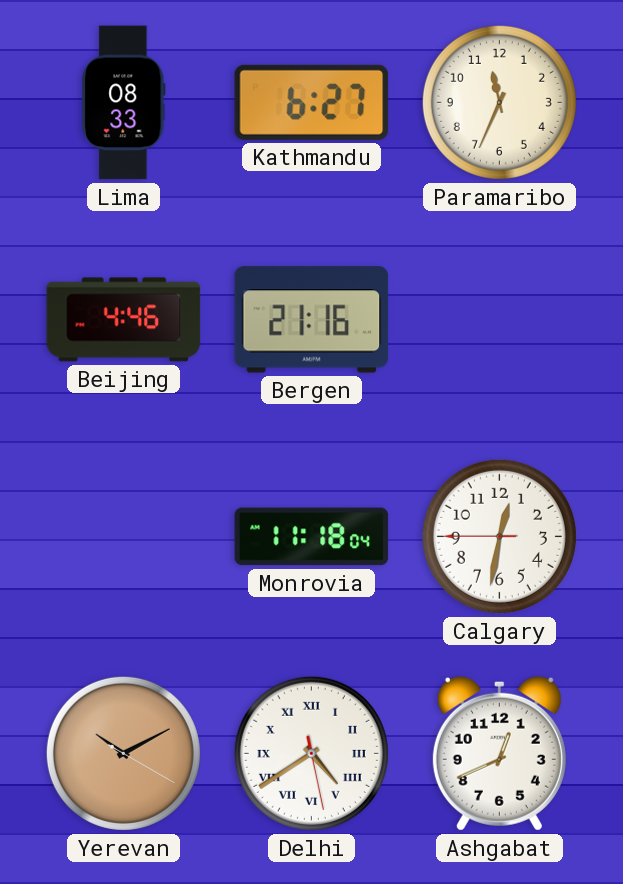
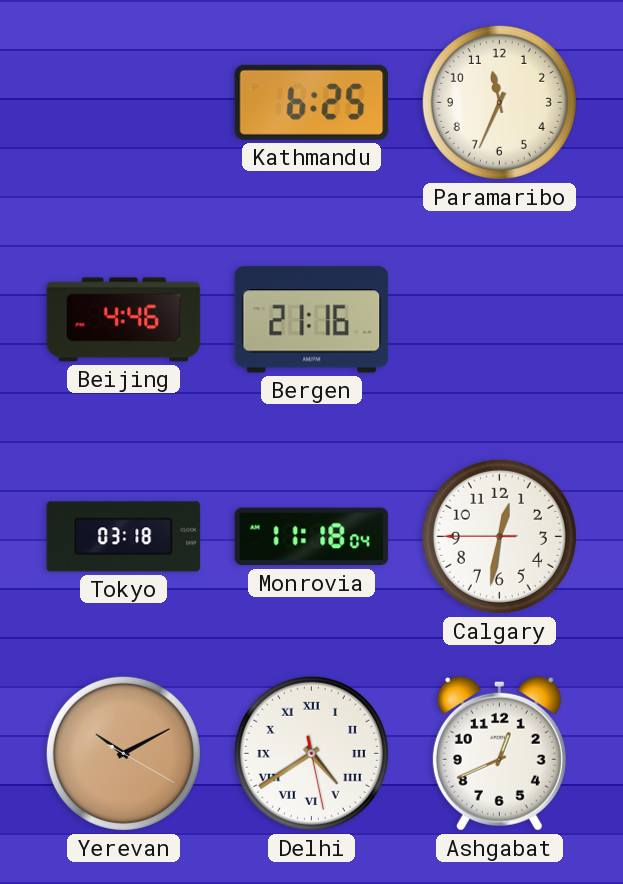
Lima: 08:33 -> none
Kathmandu: 6:27 -> 6:25
Tokyo: none -> 03:18
